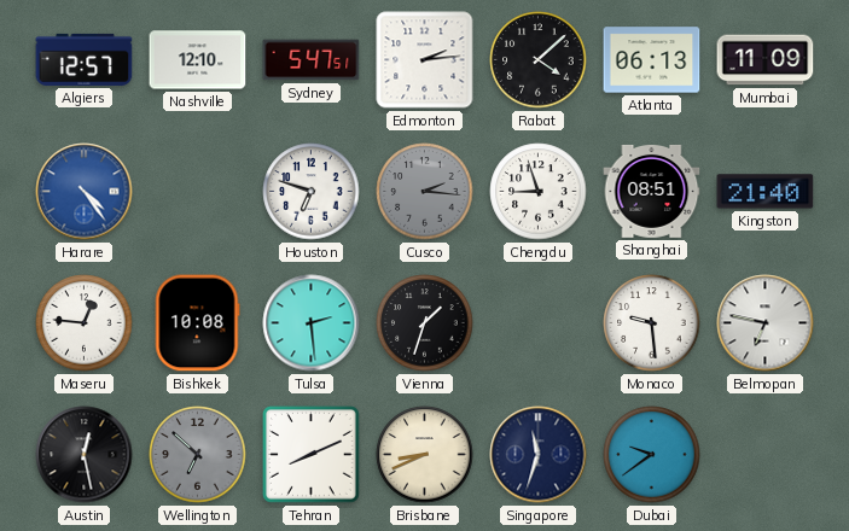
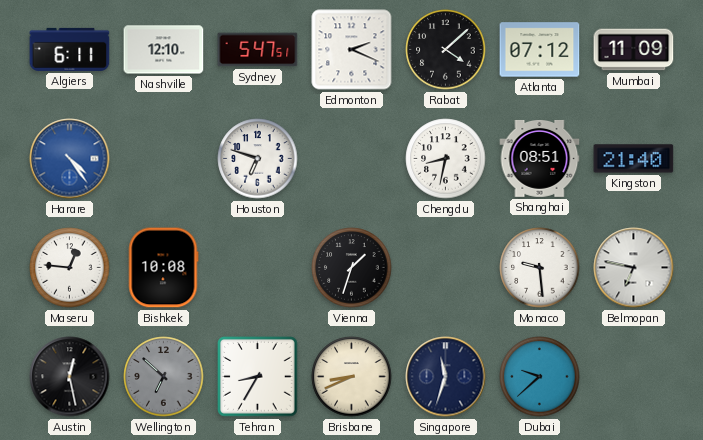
Algiers: 12:57 -> 6:11
Edmonton: 2:14 -> 2:19
Atlanta: 06:13 -> 07:12
Cusco: 2:16 -> none
Chengdu: 8:57 -> 8:32
Tulsa: 2:29 -> none
Tehran: 8:11 -> 8:35
Dubai: 9:39 -> 9:38
